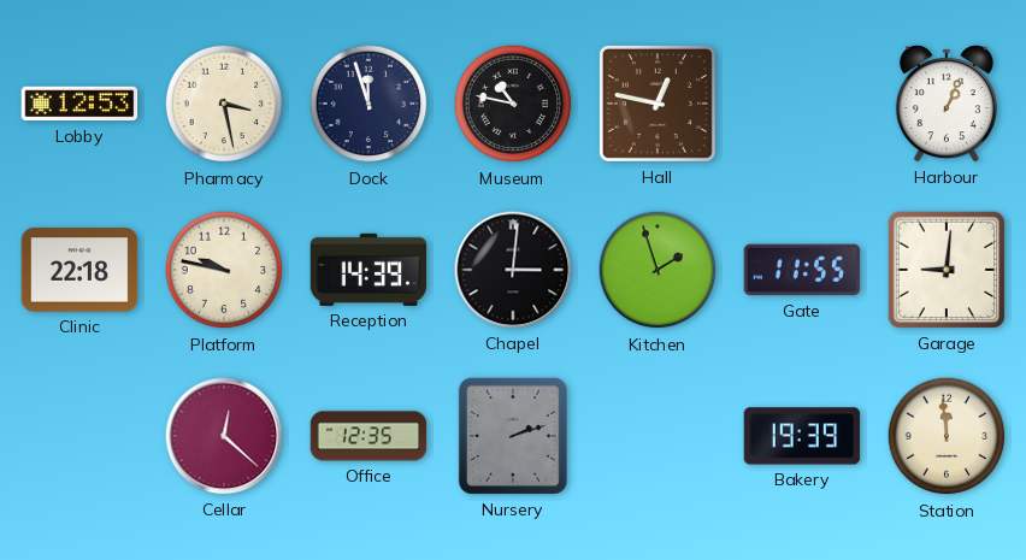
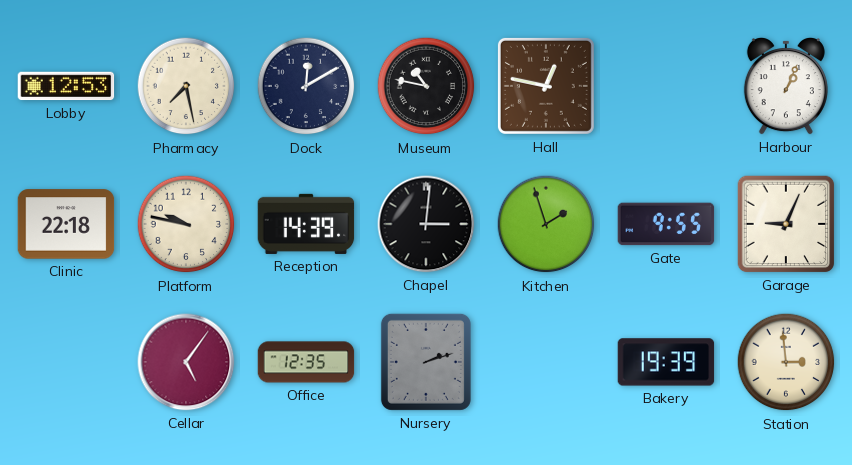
Pharmacy: 3:28 -> 7:28
Dock: 11:57 -> 12:10
Gate: 11:55 -> 9:55
Garage: 9:01 -> 9:04
Cellar: 12:22 -> 5:06
Station: 11:59 -> 2:59
